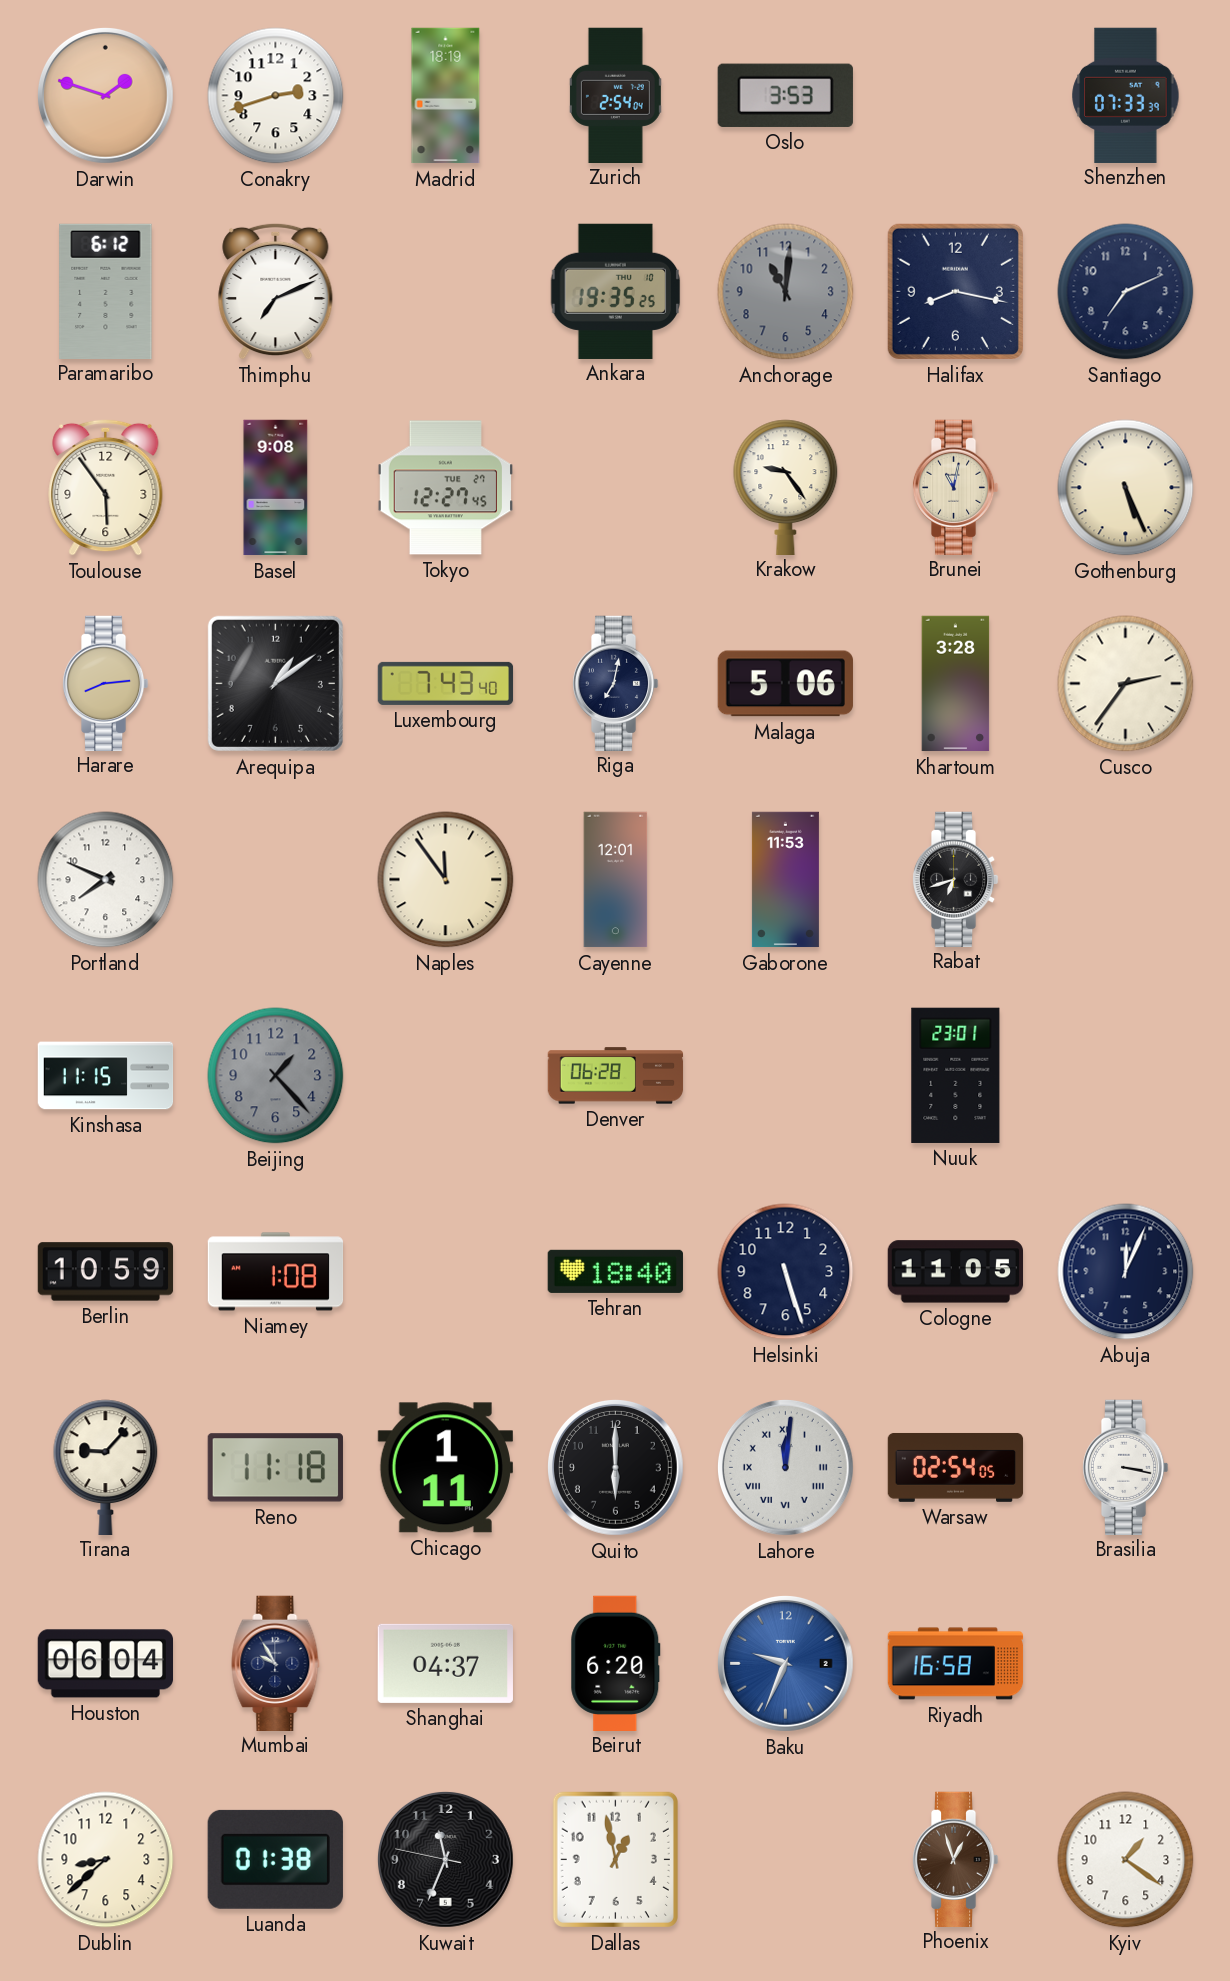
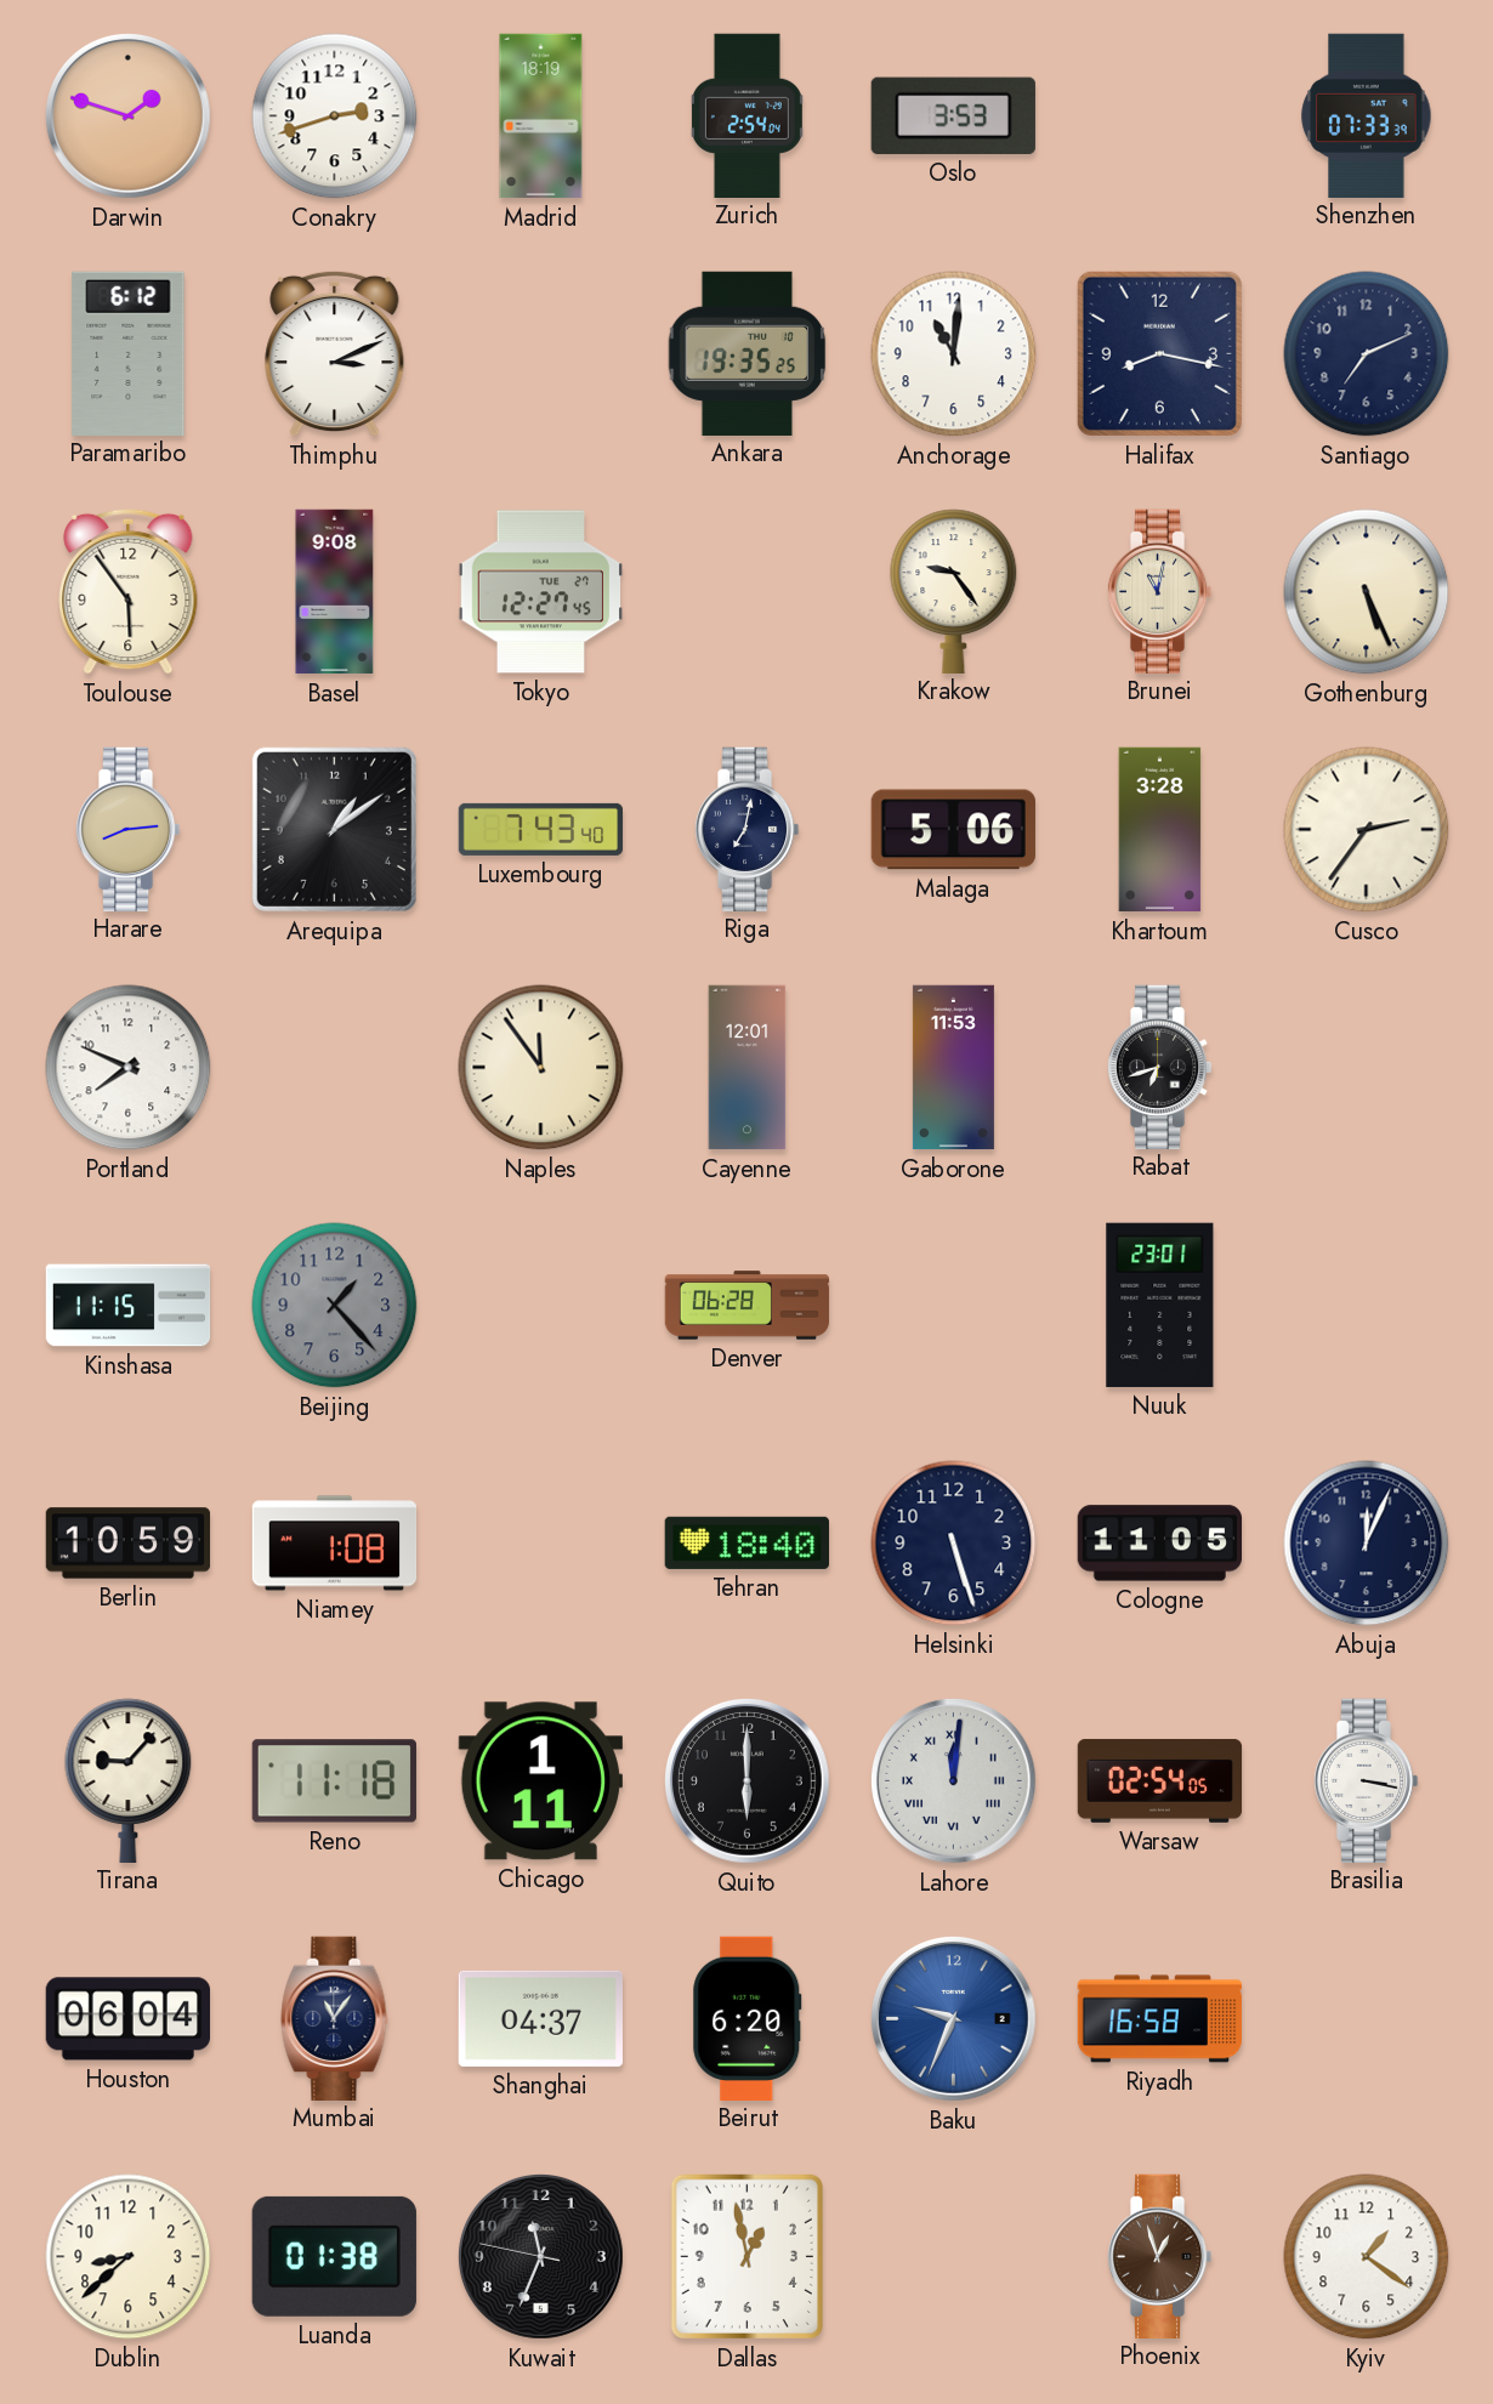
Thimphu: 7:11 -> 3:11
Anchorage dial: grey -> white
Mumbai: 9:55 -> 11:06
